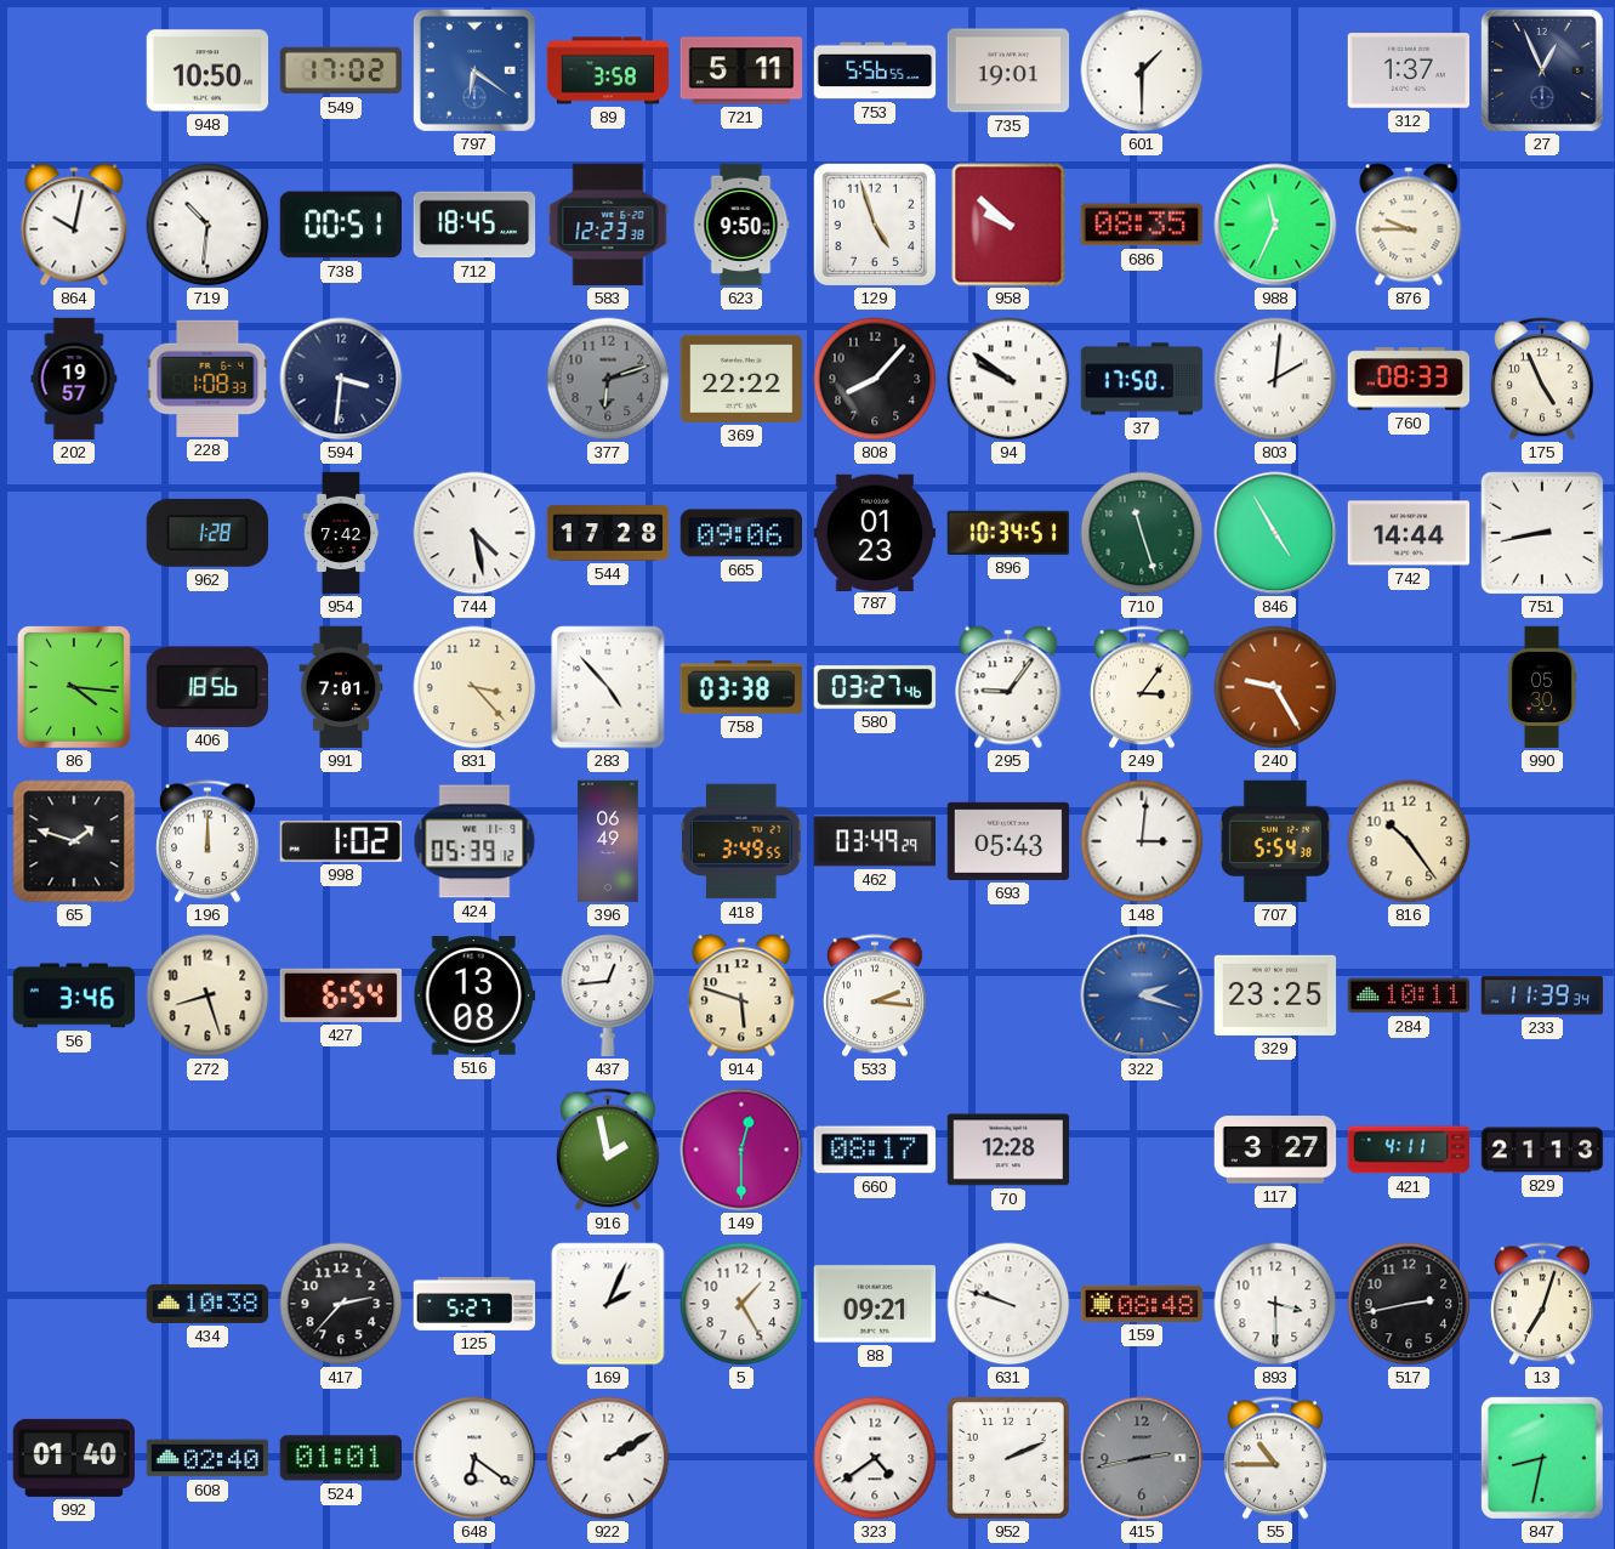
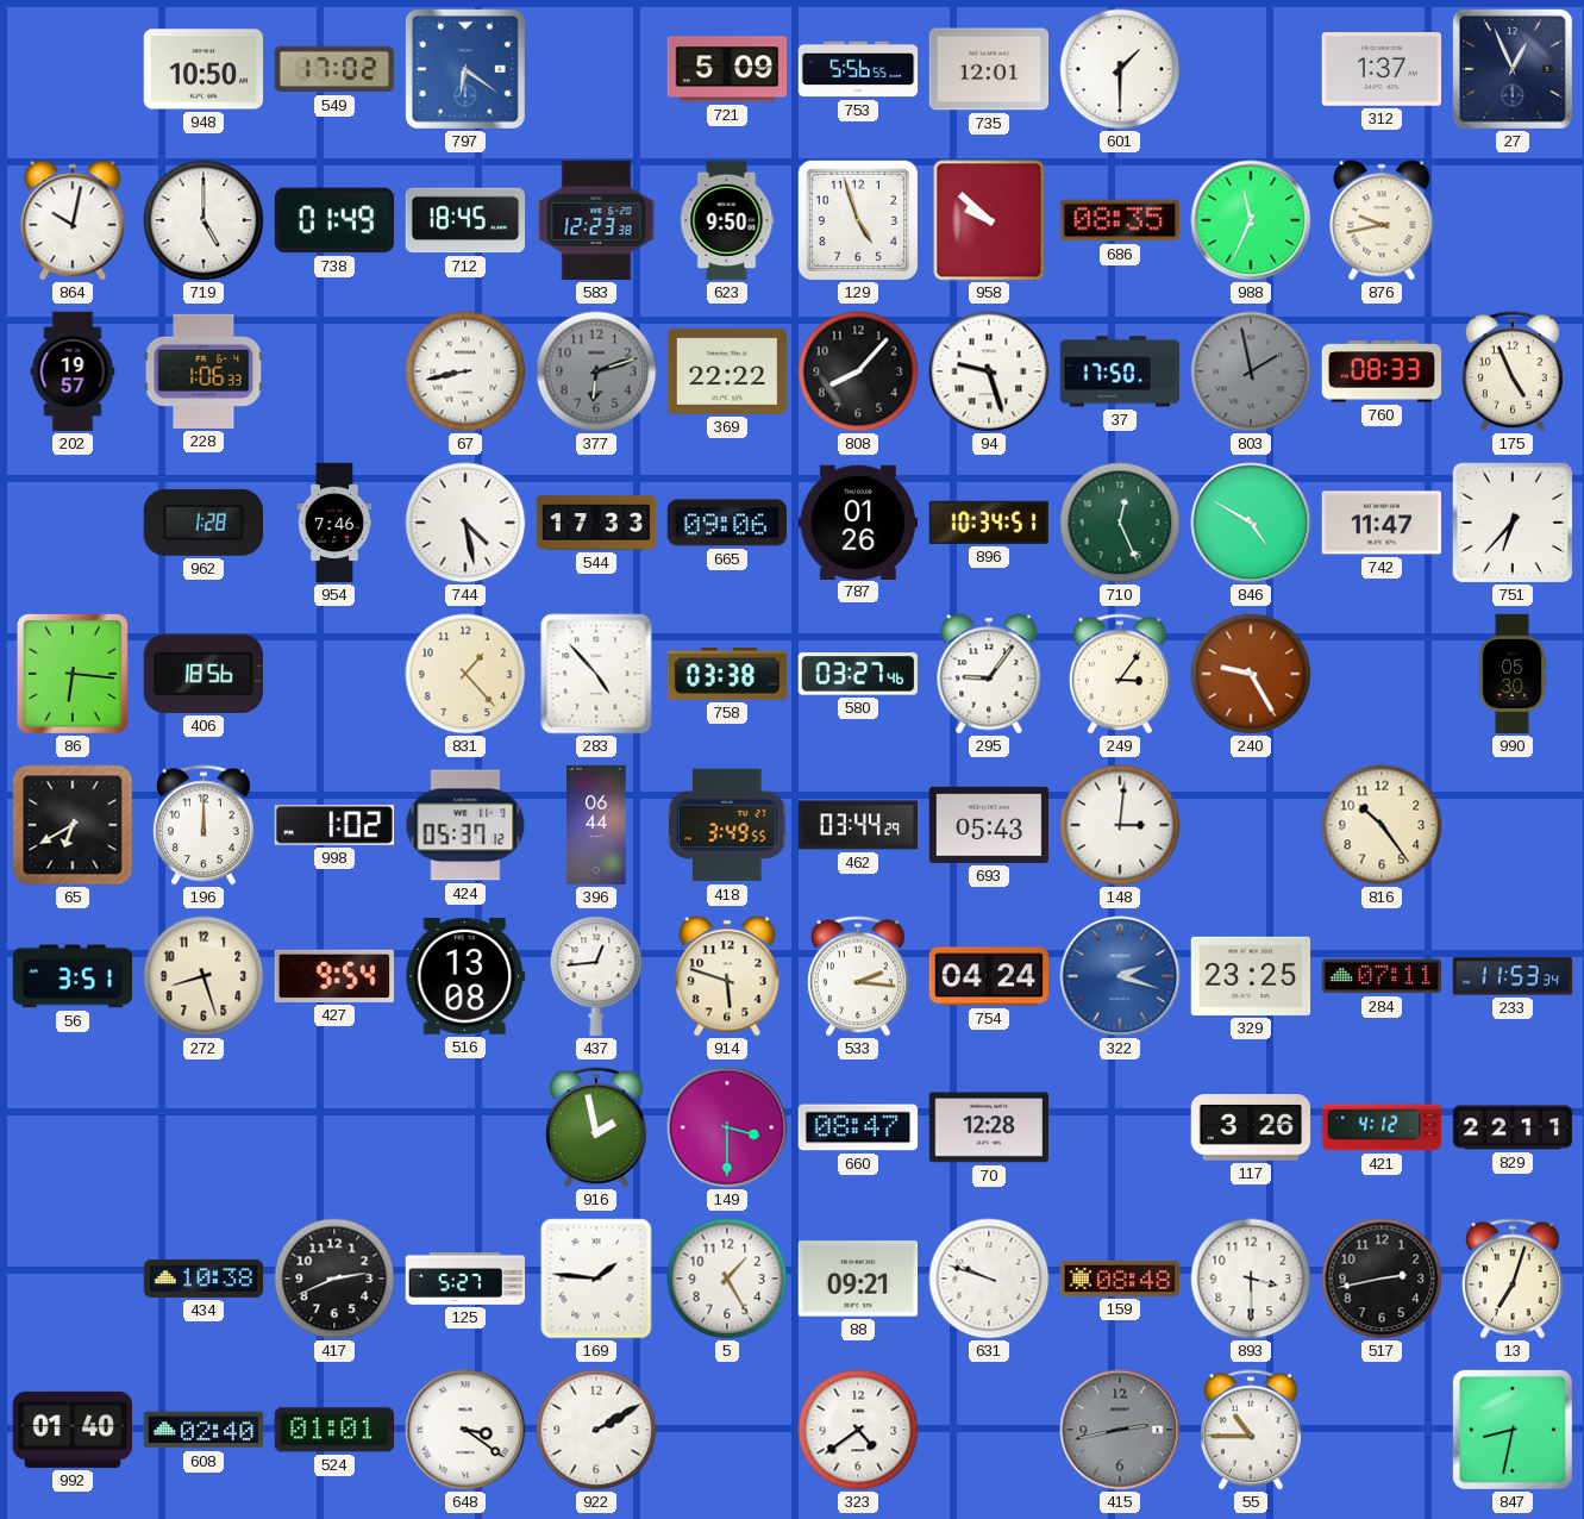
89: 3:58 -> none
721: 5:11 -> 5:09
735: 19:01 -> 12:01
719: 10:31 -> 5:00
738: 00:51 -> 01:49
876: 9:45 -> 9:43
228: 1:08 -> 1:06
594: 3:31 -> none
67: none -> 8:43
94: 9:51 -> 9:27
803: 2:01 -> 1:58
803 dial: white -> grey
954: 7:42 -> 7:46
544: 17:28 -> 17:33
787: 01:23 -> 01:26
710: 11:27 -> 12:26
846: 4:55 -> 4:50
742: 14:44 -> 11:47
751: 8:43 -> 6:37
86: 4:16 -> 6:16
991: 7:01 -> none
831: 3:23 -> 1:23
65: 1:48 -> 6:40
424: 05:39 -> 05:37
396: 06:49 -> 06:44
462: 03:49 -> 03:44
707: 5:54 -> none
56: 3:46 -> 3:51
427: 6:54 -> 9:54
754: none -> 04:24
284: 10:11 -> 07:11
233: 11:39 -> 11:53
149: 12:30 -> 3:30
660: 08:17 -> 08:47
117: 3:27 -> 3:26
421: 4:11 -> 4:12
829: 21:13 -> 22:11
417: 2:37 -> 2:41
169: 2:04 -> 1:46
648: 6:21 -> 3:21
952: 2:11 -> none
